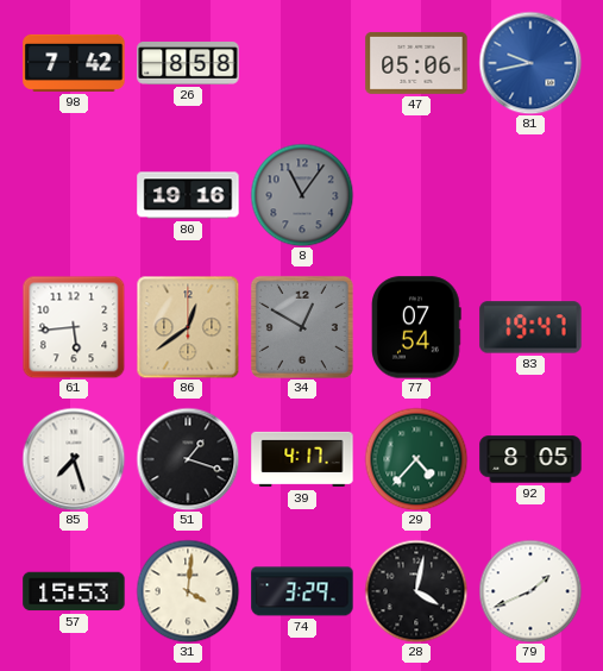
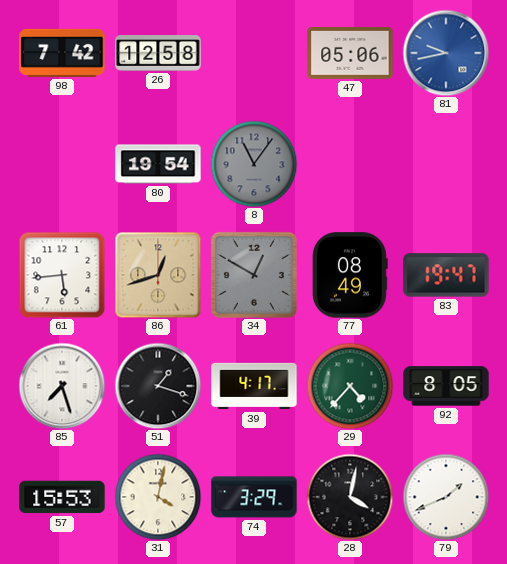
26: 8:58 -> 12:58
80: 19:16 -> 19:54
86: 12:39 -> 12:42
77: 07:54 -> 08:49
31: 4:01 -> 4:02
